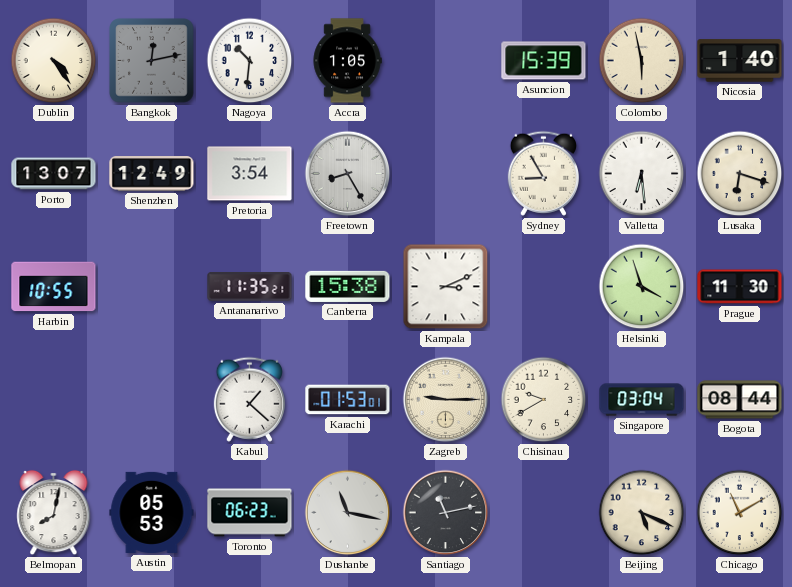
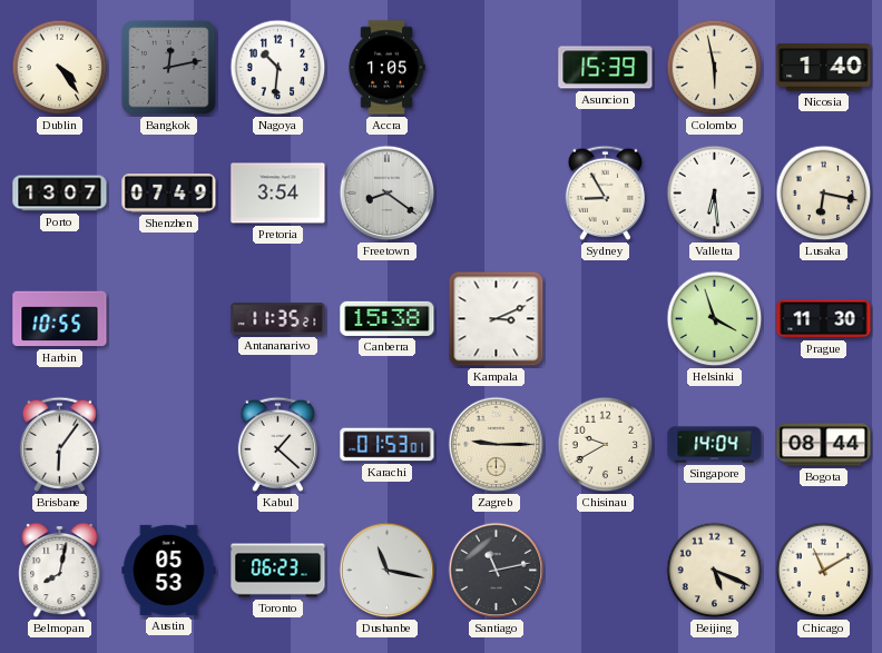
Shenzhen: 12:49 -> 07:49
Freetown: 8:25 -> 8:21
Lusaka: 6:18 -> 6:17
Brisbane: none -> 6:06
Singapore: 03:04 -> 14:04
